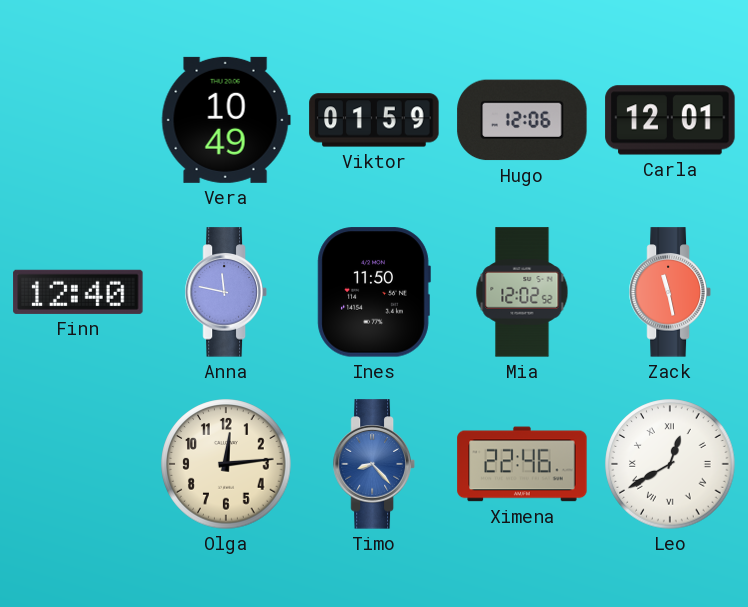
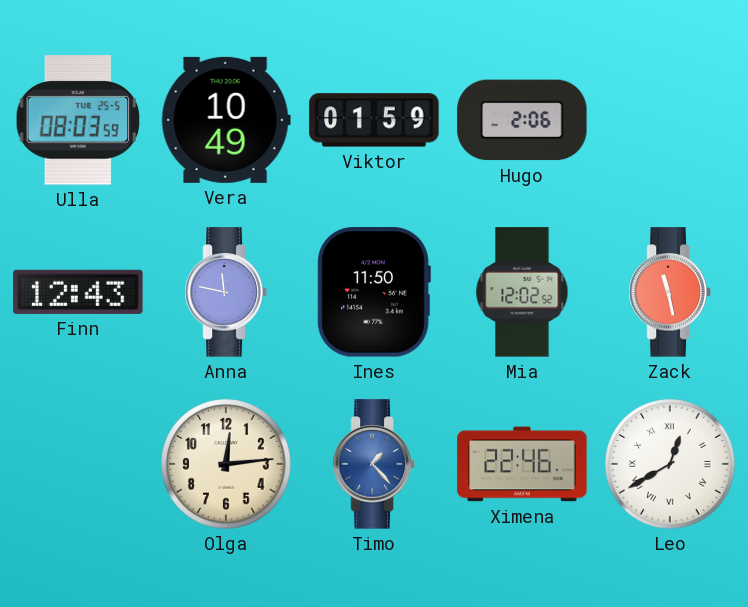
Ulla: none -> 08:03
Hugo: 12:06 -> 2:06
Carla: 12:01 -> none
Finn: 12:40 -> 12:43
Timo: 8:23 -> 1:23
